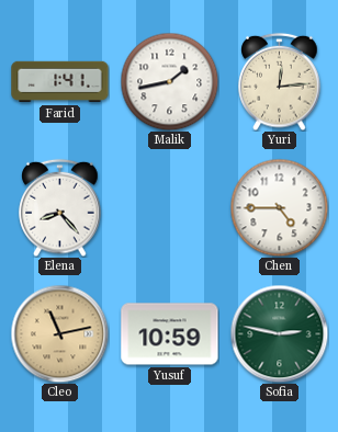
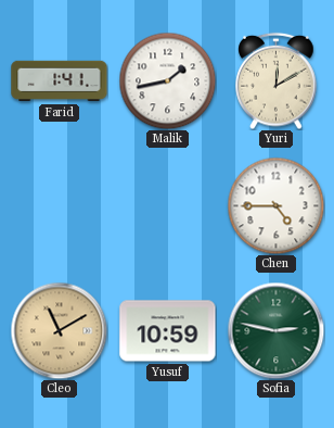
Yuri: 12:14 -> 12:10
Elena: 8:23 -> none
Cleo: 11:13 -> 11:10
